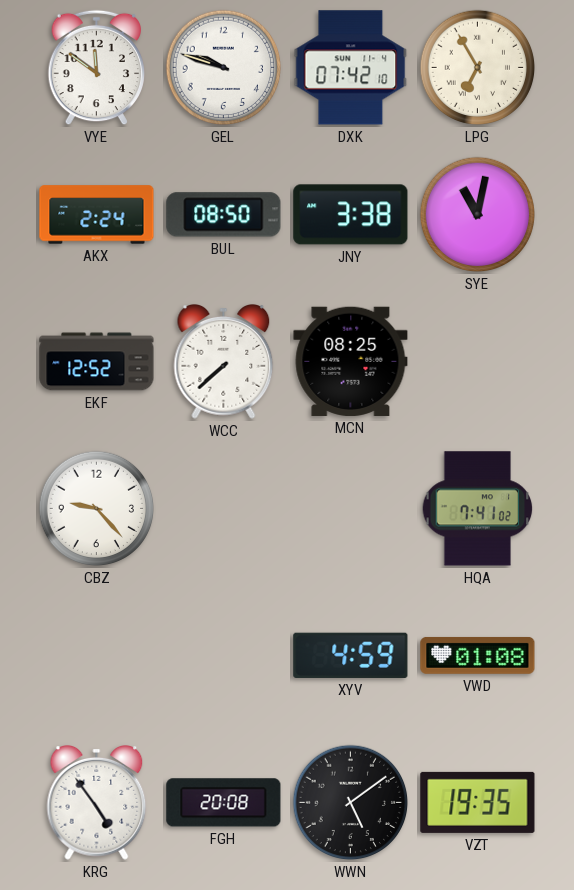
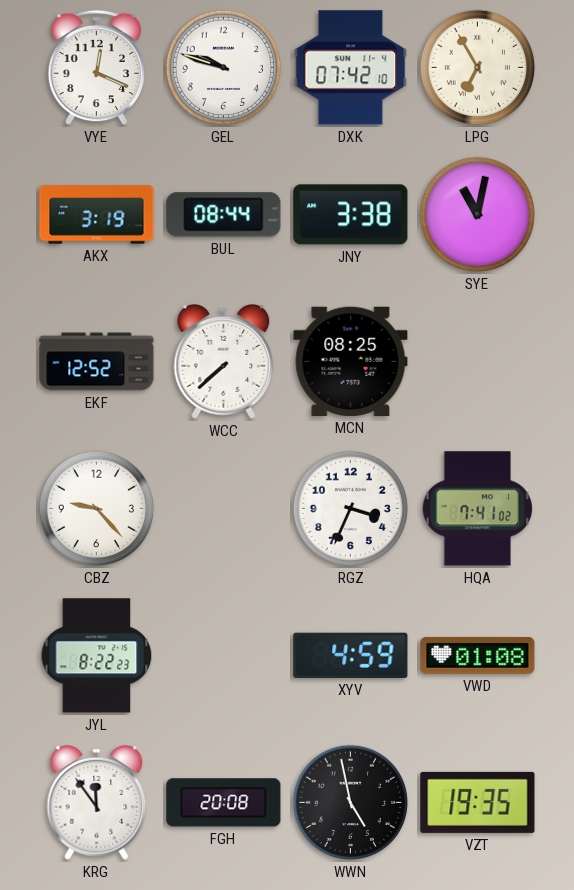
VYE: 11:51 -> 12:19
AKX: 2:24 -> 3:19
BUL: 08:50 -> 08:44
RGZ: none -> 3:34
JYL: none -> 8:22
KRG: 4:54 -> 11:54
WWN: 5:09 -> 4:58
